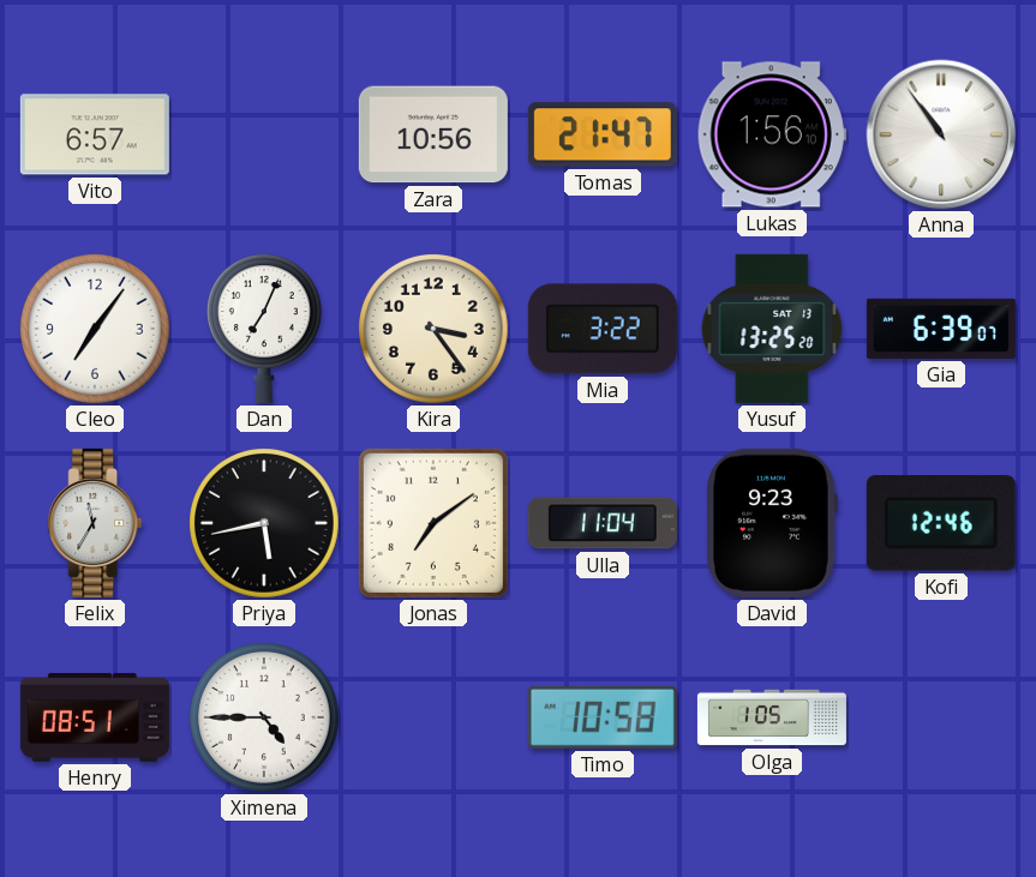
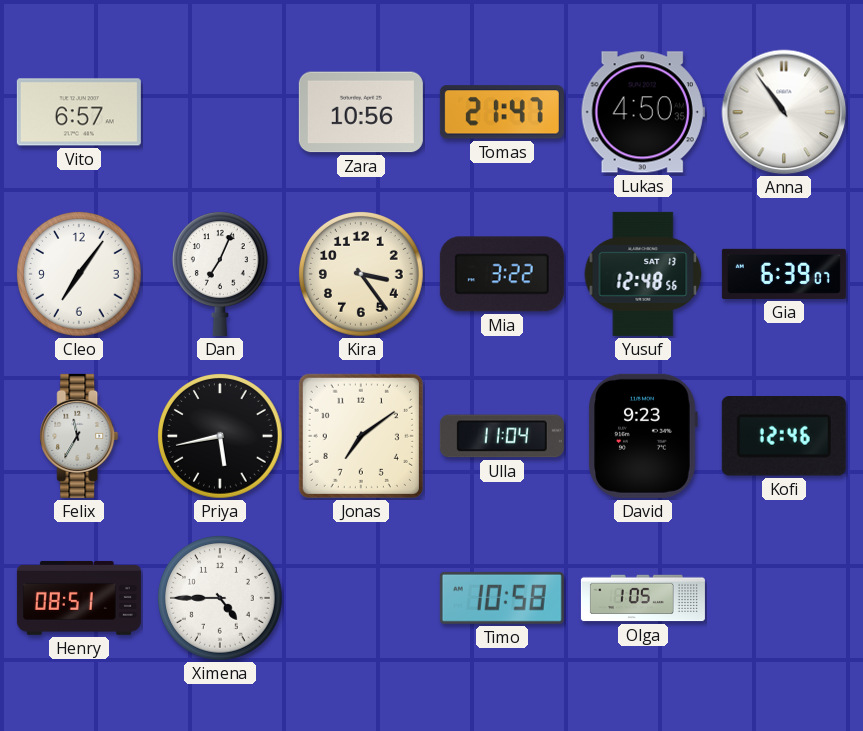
Lukas: 1:56 -> 4:50
Yusuf: 13:25 -> 12:48
